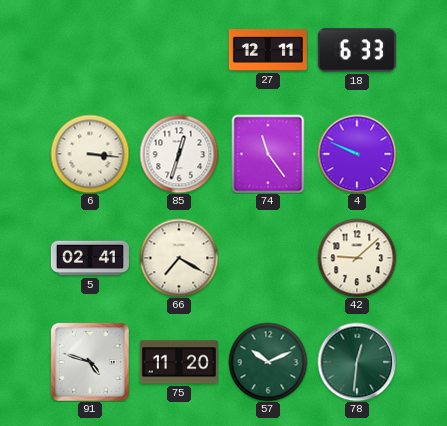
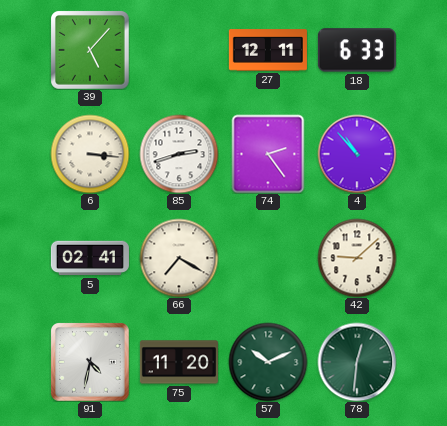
39: none -> 5:07
85: 12:33 -> 2:42
74: 11:24 -> 2:24
4: 9:49 -> 10:53
91: 4:48 -> 4:32
